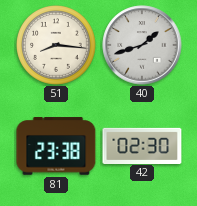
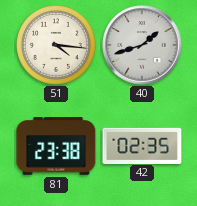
51: 8:16 -> 4:16
42: 02:30 -> 02:35
